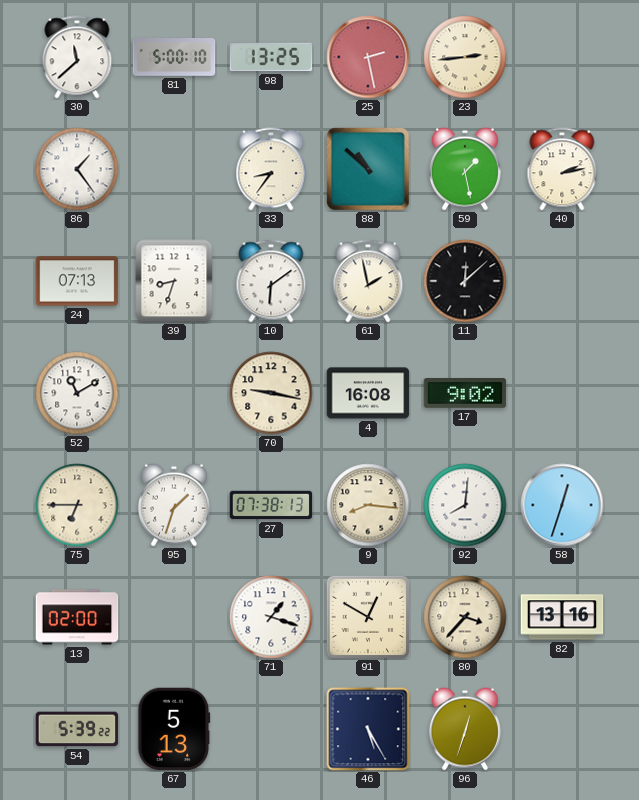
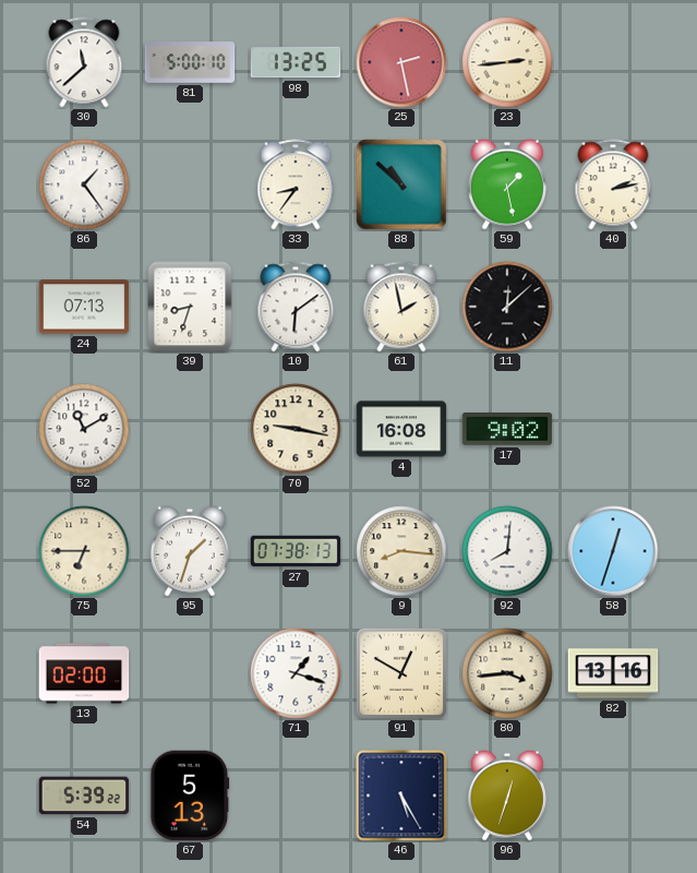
80: 3:37 -> 3:44
